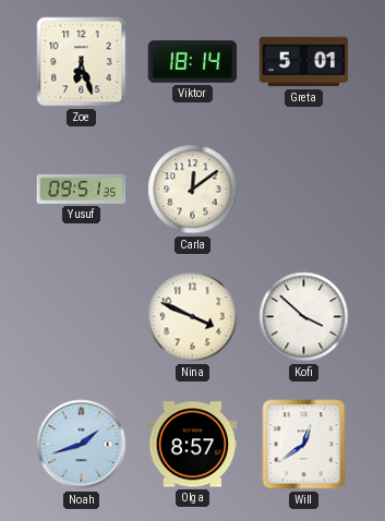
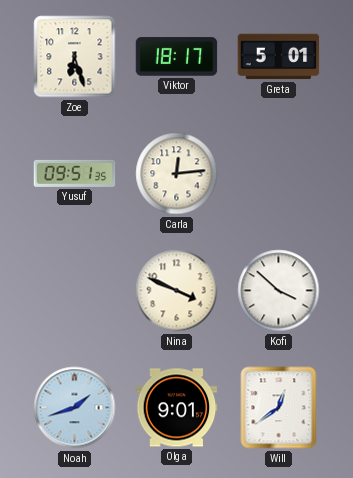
Viktor: 18:14 -> 18:17
Carla: 12:09 -> 12:14
Olga: 8:57 -> 9:01
